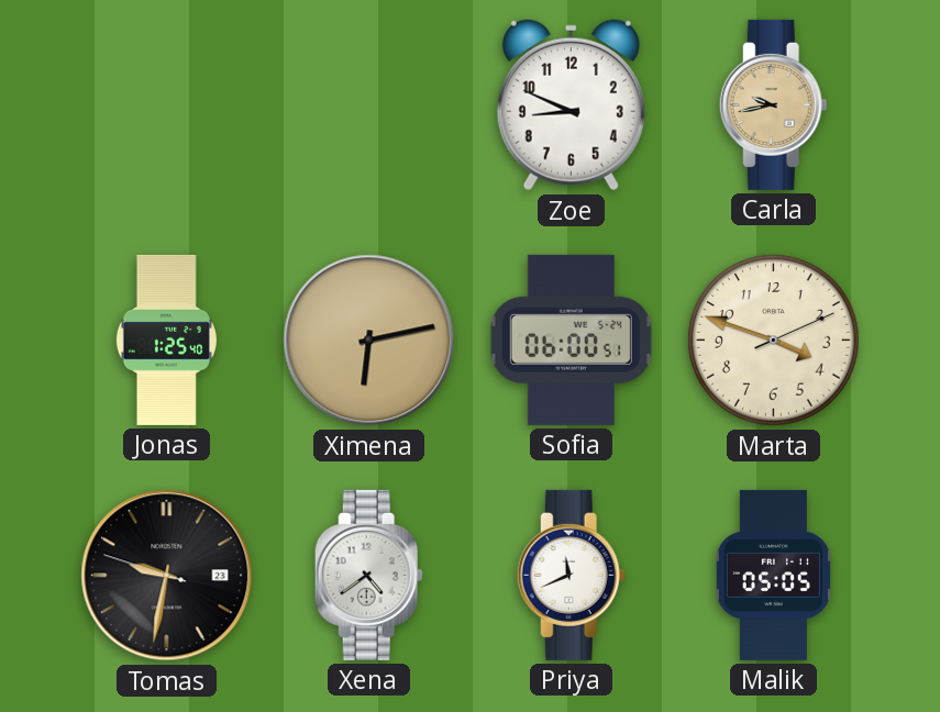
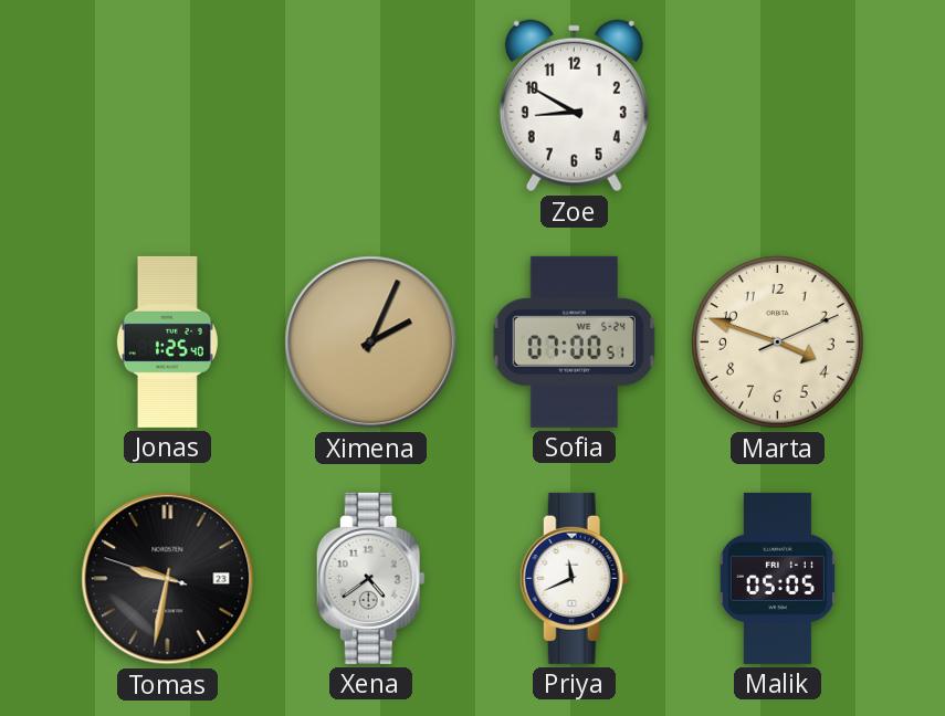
Zoe: 8:49 -> 8:50
Carla: 9:43 -> none
Ximena: 6:13 -> 2:04
Sofia: 06:00 -> 07:00
